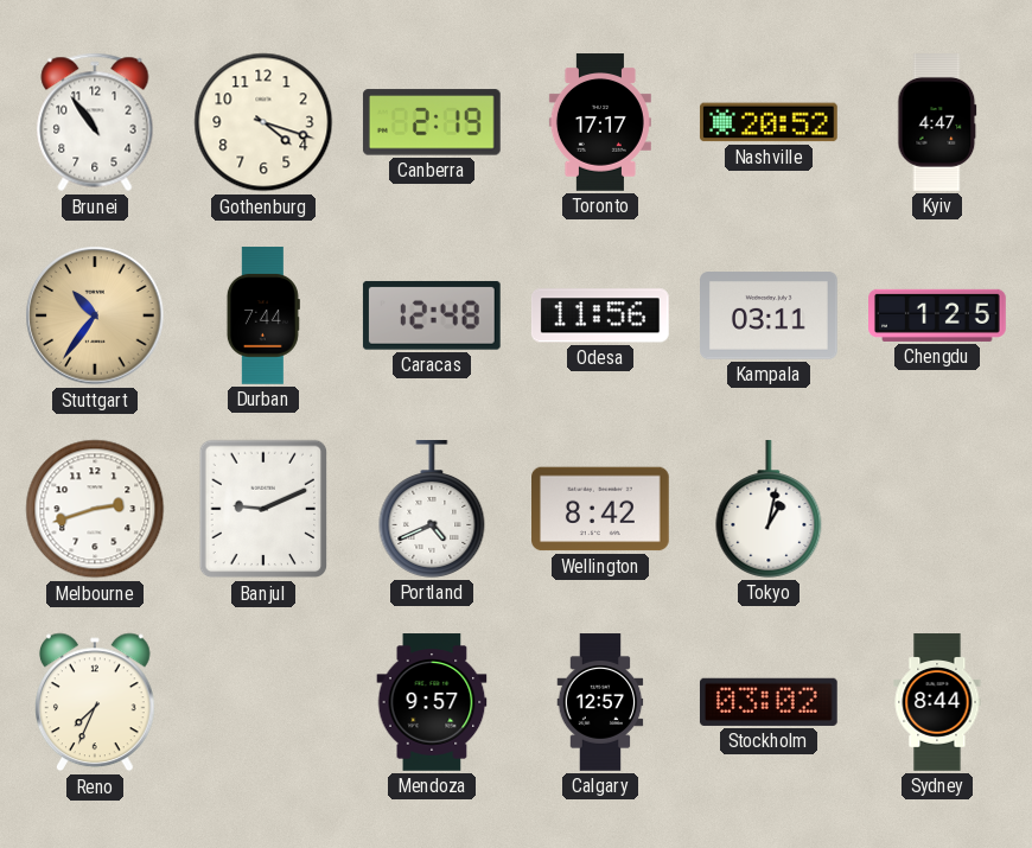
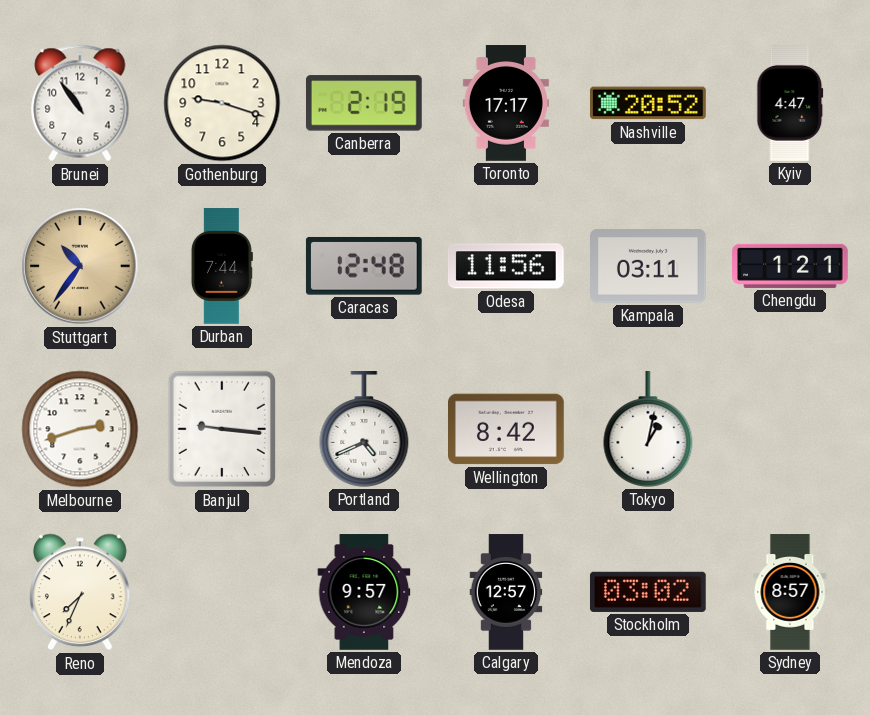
Gothenburg: 4:18 -> 9:18
Chengdu: 1:25 -> 1:21
Banjul: 9:11 -> 9:16
Sydney: 8:44 -> 8:57
